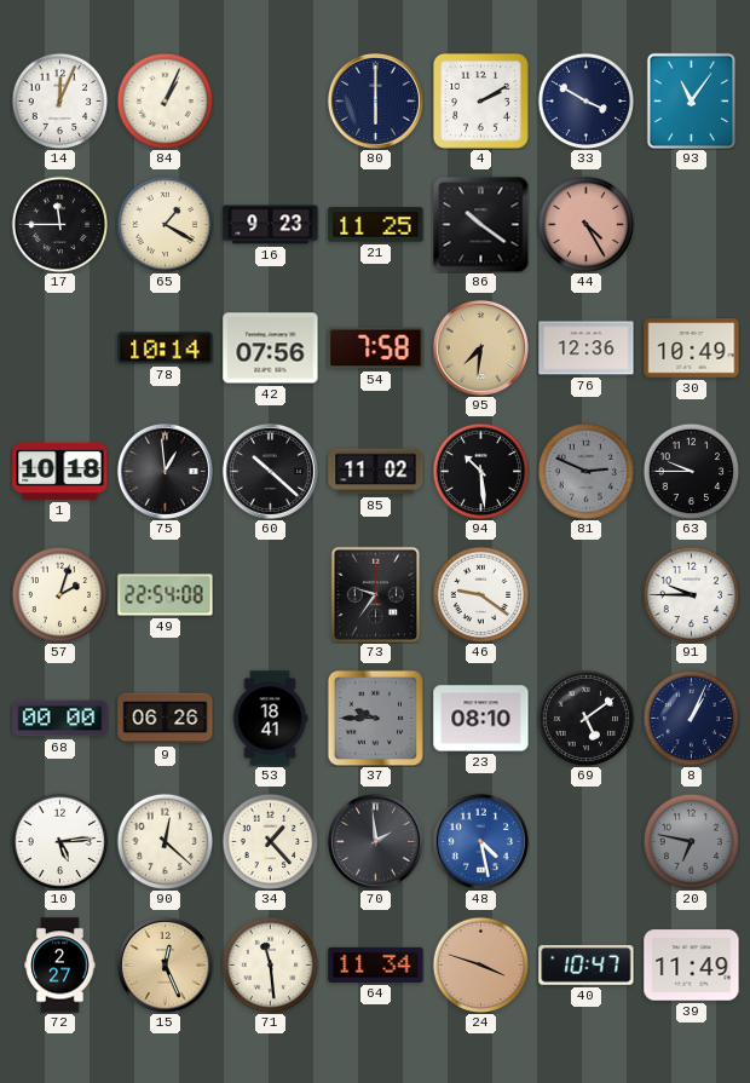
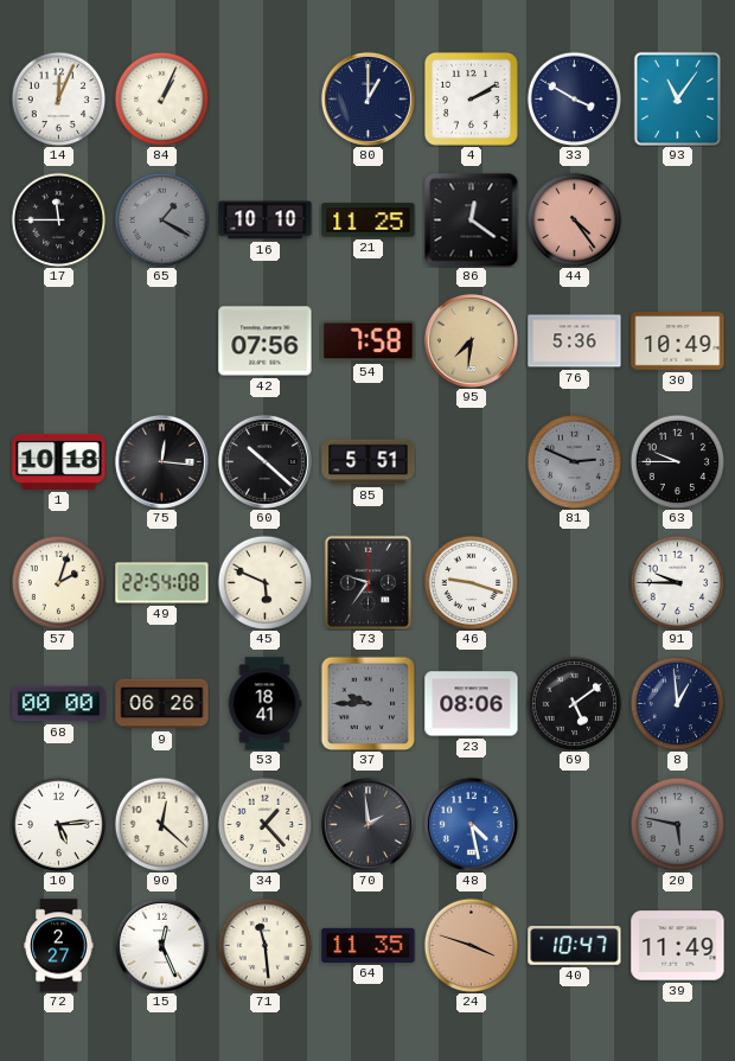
80: 6:00 -> 1:00
65 dial: cream -> grey
16: 9:23 -> 10:10
86: 10:21 -> 12:21
44: 4:25 -> 4:24
78: 10:14 -> none
76: 12:36 -> 5:36
75: 12:59 -> 12:16
85: 11:02 -> 5:51
94: 10:29 -> none
45: none -> 5:49
46: 9:21 -> 9:18
23: 08:10 -> 08:06
8: 1:04 -> 12:59
20: 6:47 -> 5:47
15 dial: champagne -> white
64: 11:34 -> 11:35
